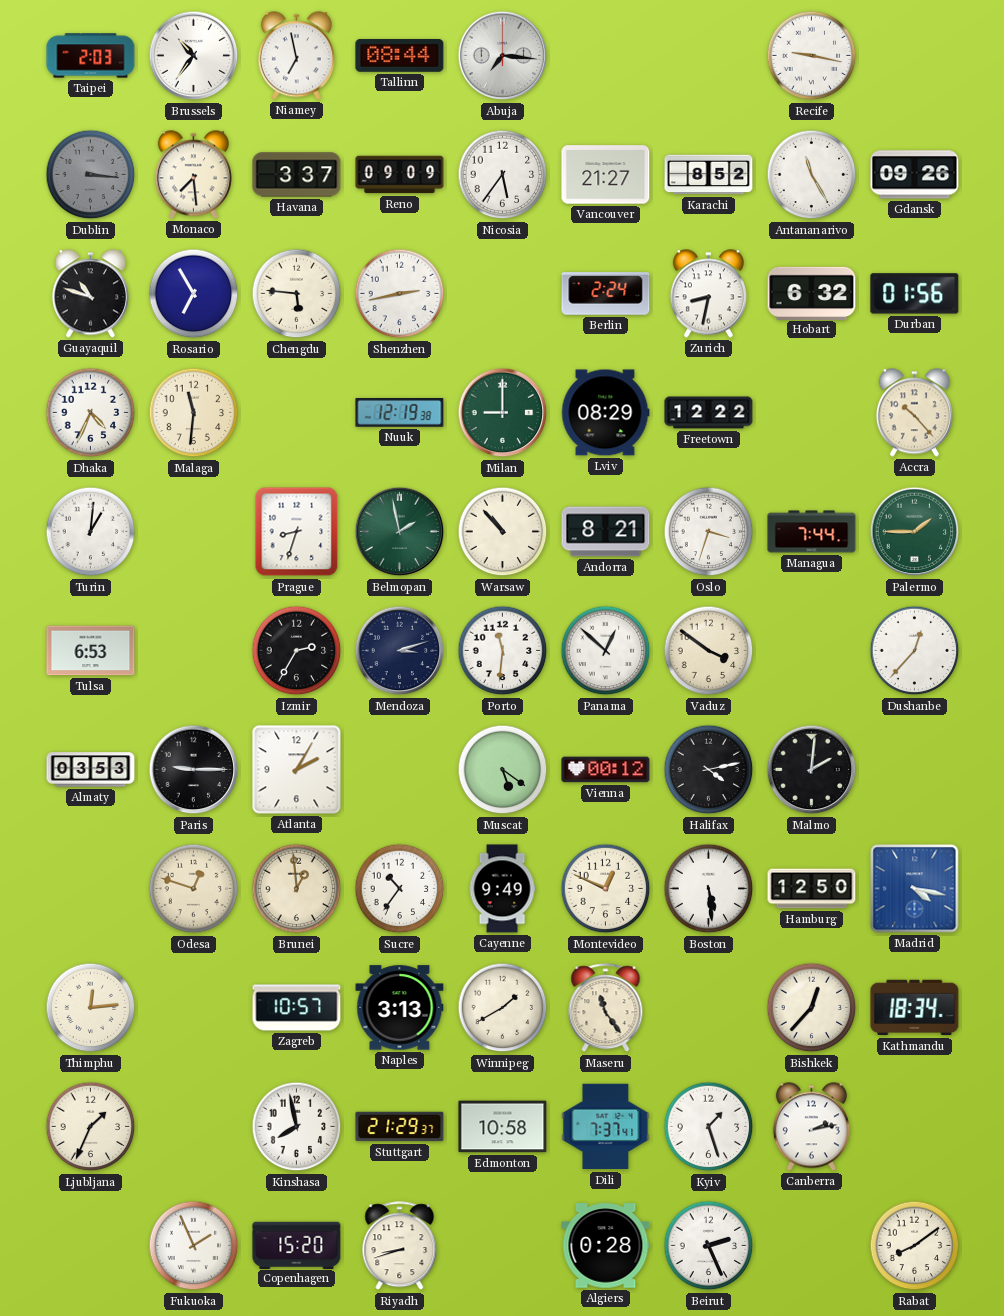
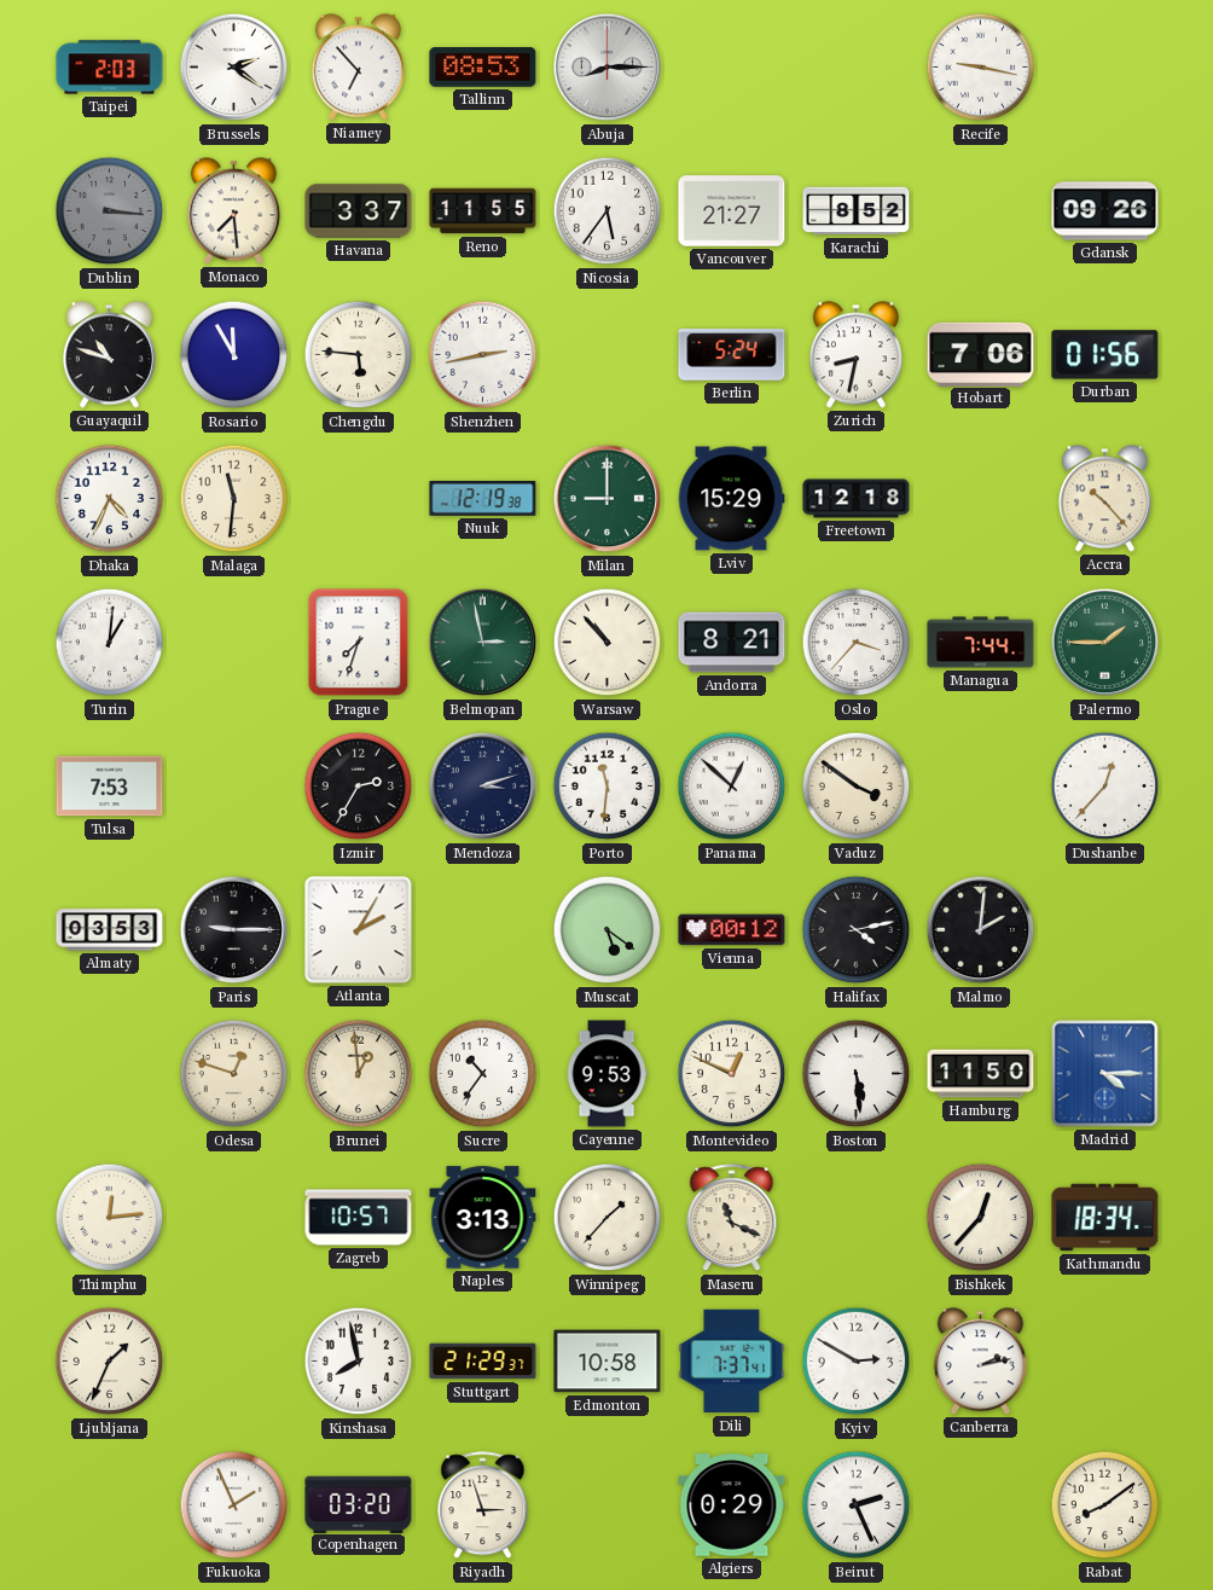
Brussels: 10:36 -> 2:21
Niamey: 6:58 -> 6:53
Tallinn: 08:44 -> 08:53
Abuja: 7:16 -> 8:15
Reno: 09:09 -> 11:55
Antananarivo: 11:25 -> none
Rosario: 6:55 -> 11:55
Berlin: 2:24 -> 5:24
Hobart: 6:32 -> 7:06
Lviv: 08:29 -> 15:29
Freetown: 12:22 -> 12:18
Prague: 8:33 -> 7:33
Belmopan: 1:58 -> 2:58
Oslo: 3:33 -> 3:37
Tulsa: 6:53 -> 7:53
Cayenne: 9:49 -> 9:53
Hamburg: 12:50 -> 11:50
Madrid: 4:17 -> 4:15
Winnipeg: 1:40 -> 1:37
Maseru: 11:24 -> 11:19
Kyiv: 1:27 -> 2:50
Copenhagen: 15:20 -> 03:20
Riyadh: 8:42 -> 2:57
Algiers: 0:28 -> 0:29
